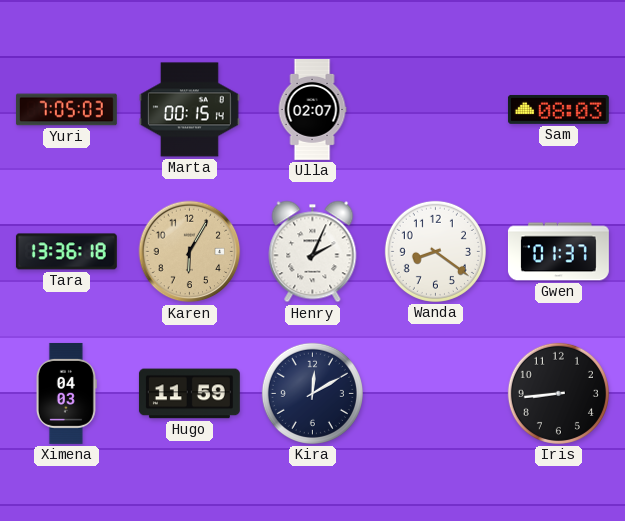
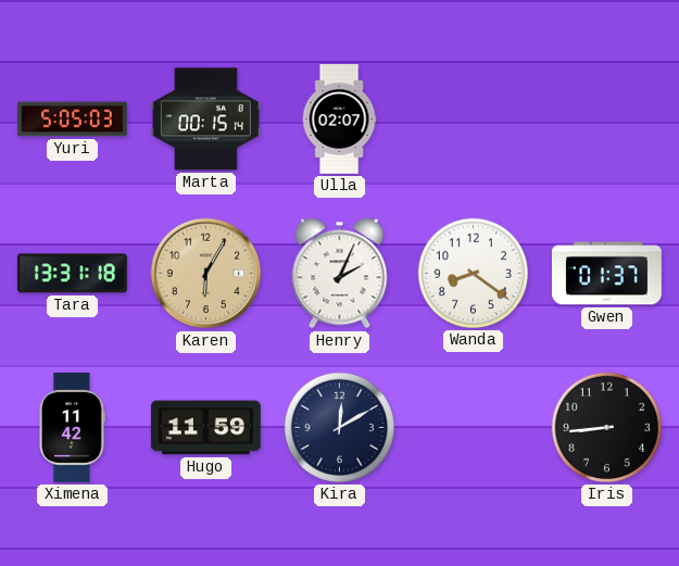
Yuri: 7:05 -> 5:05
Sam: 08:03 -> none
Tara: 13:36 -> 13:31
Ximena: 04:03 -> 11:42
